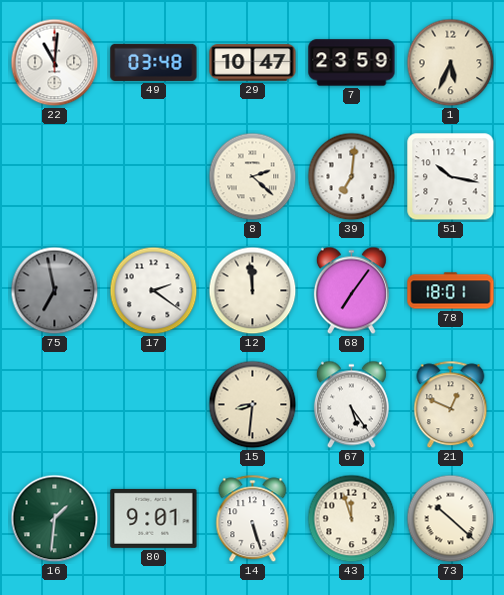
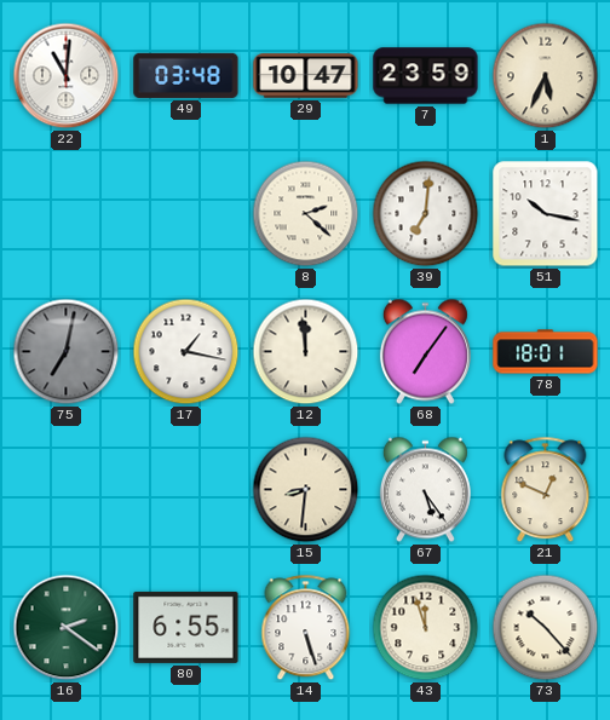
75: 6:58 -> 7:02
17: 2:21 -> 1:17
16: 1:31 -> 2:21
80: 9:01 -> 6:55
73: 10:22 -> 10:23
